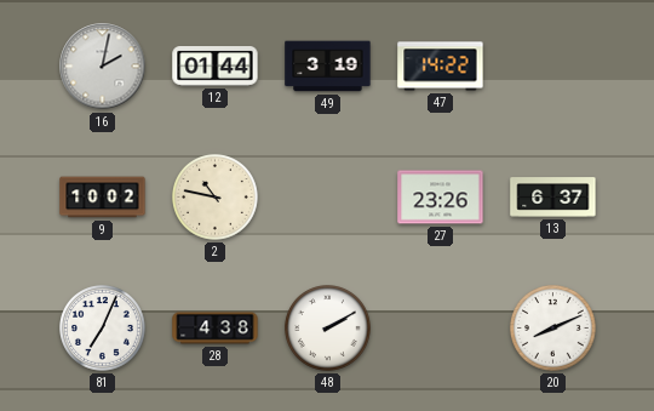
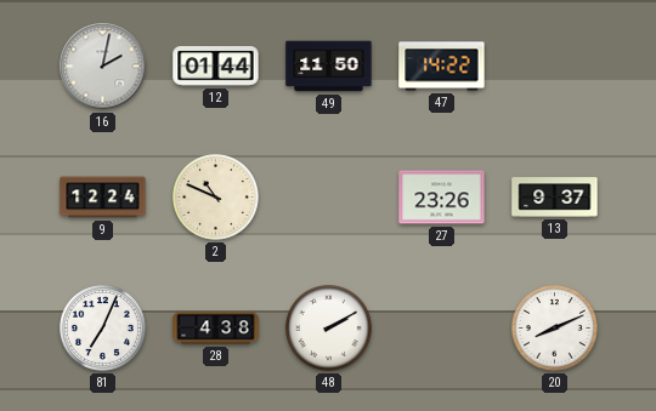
49: 3:19 -> 11:50
9: 10:02 -> 12:24
2: 10:47 -> 10:49
13: 6:37 -> 9:37
